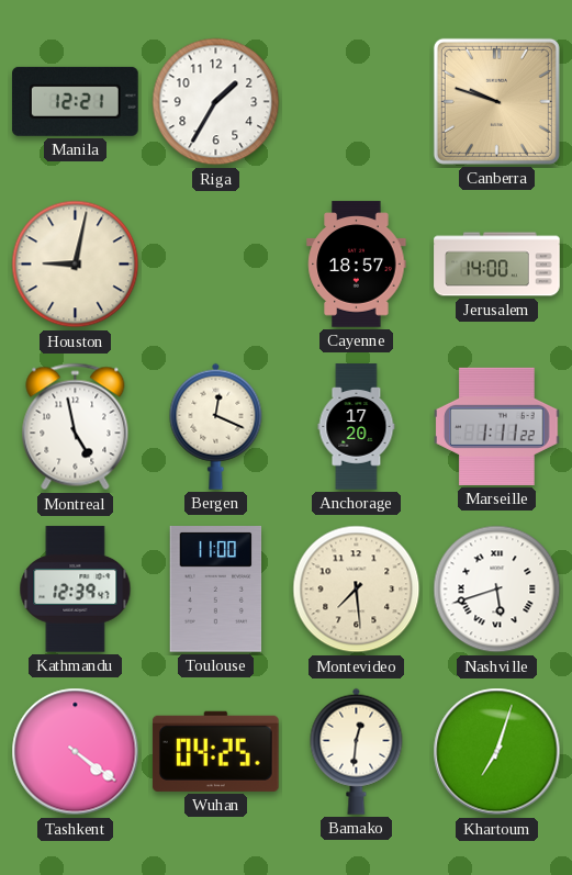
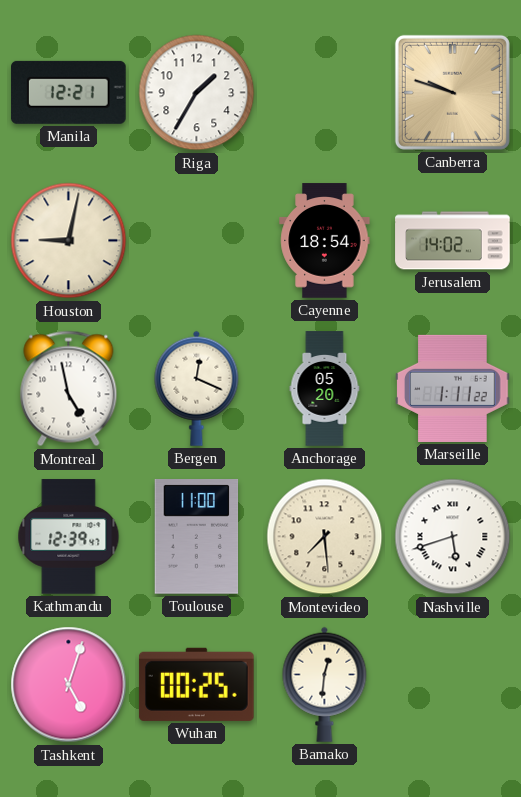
Cayenne: 18:57 -> 18:54
Jerusalem: 14:00 -> 14:02
Anchorage: 17:20 -> 05:20
Tashkent: 4:21 -> 5:03
Wuhan: 04:25 -> 00:25
Khartoum: 7:03 -> none
